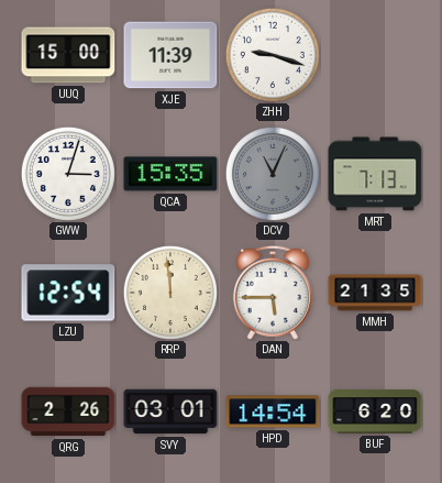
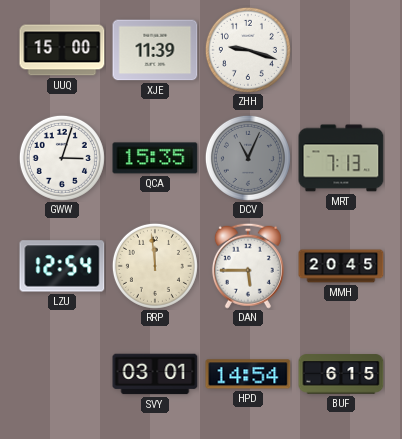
MMH: 21:35 -> 20:45
QRG: 2:26 -> none
BUF: 6:20 -> 6:15
